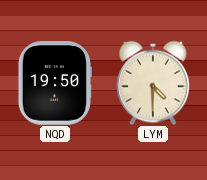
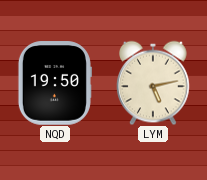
LYM: 4:30 -> 5:13
